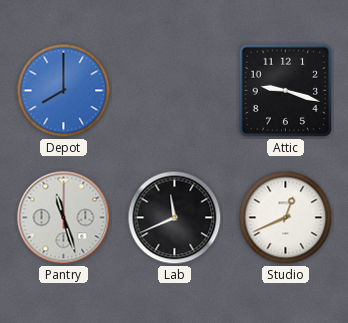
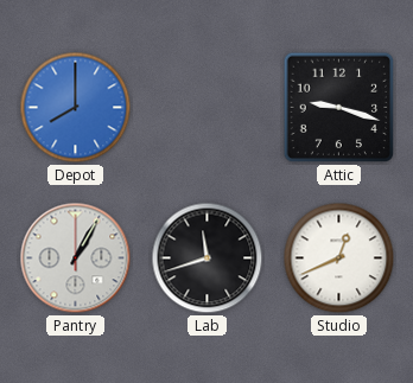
Pantry: 11:27 -> 1:05
Lab: 11:41 -> 11:42
